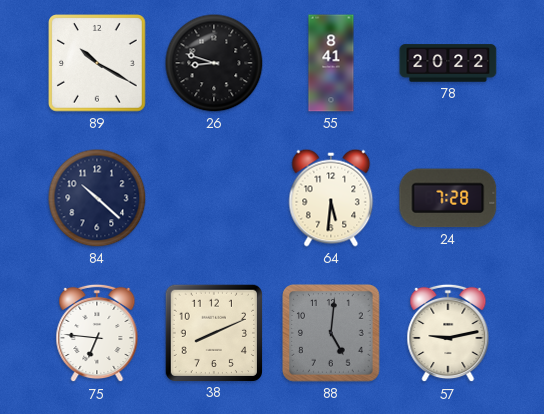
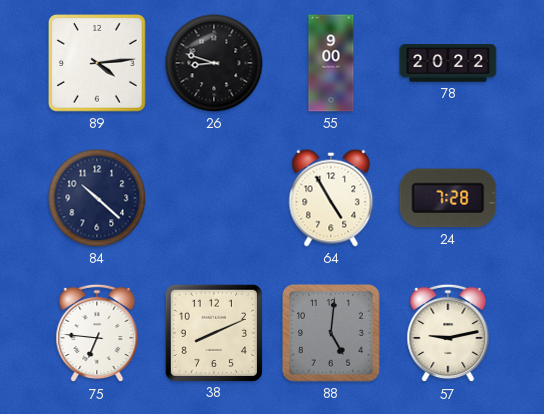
89: 10:20 -> 4:14
55: 8:41 -> 9:00
64: 5:31 -> 4:55
